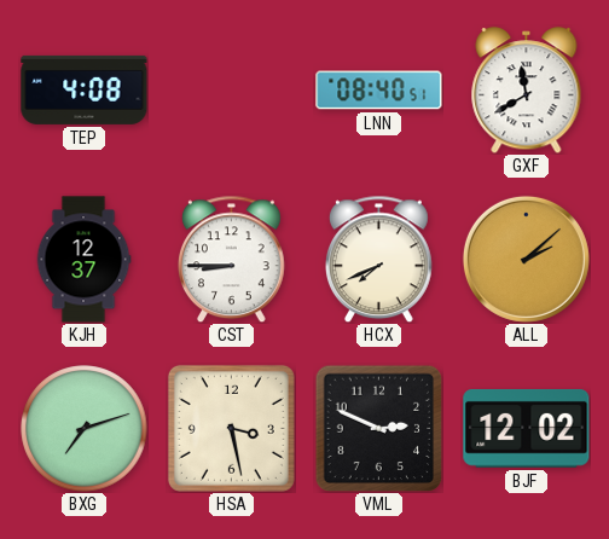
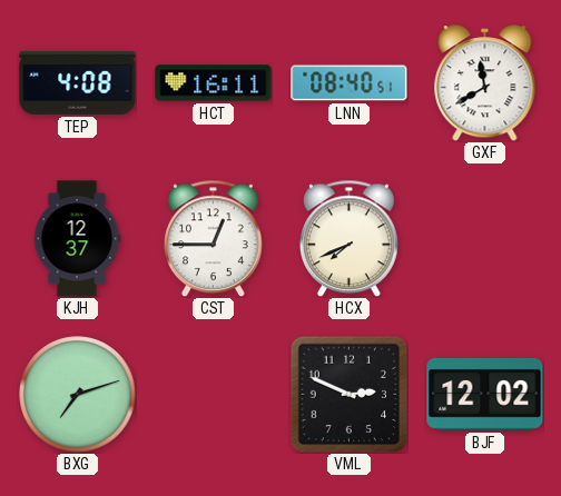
HCT: none -> 16:11
CST: 8:45 -> 12:45
ALL: 2:08 -> none
HSA: 3:28 -> none
